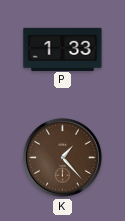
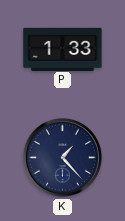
K dial: brown -> navy
